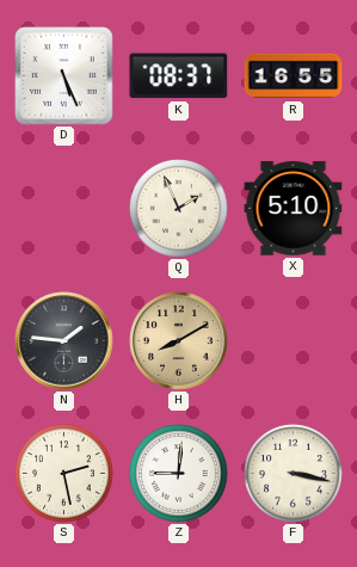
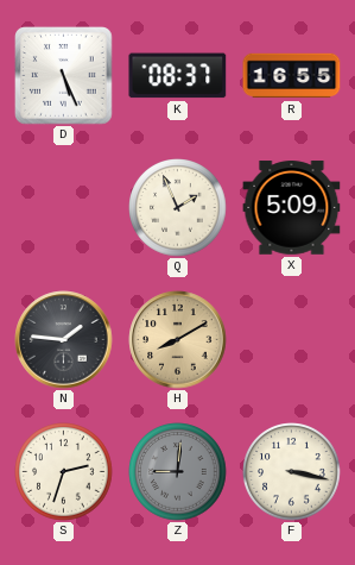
X: 5:10 -> 5:09
S: 2:28 -> 2:33
Z dial: white -> grey
